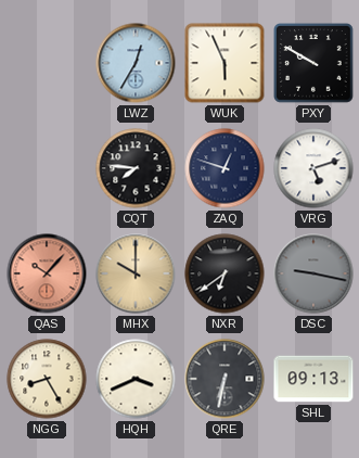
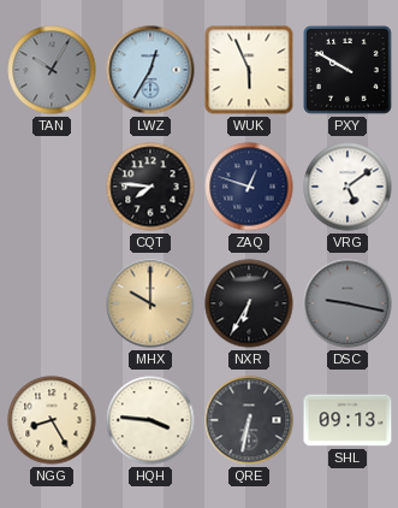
TAN: none -> 10:05
VRG: 5:12 -> 5:09
QAS: 10:07 -> none
NXR: 6:39 -> 6:35
HQH: 3:41 -> 3:46
